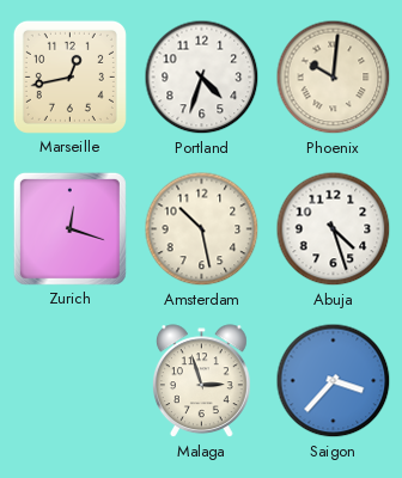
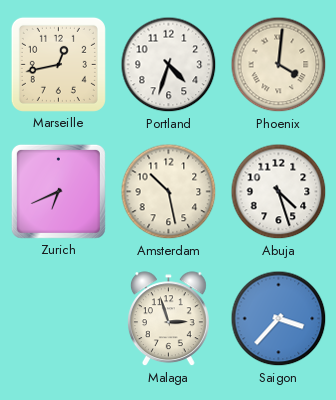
Phoenix: 10:01 -> 4:01
Zurich: 12:18 -> 6:41
